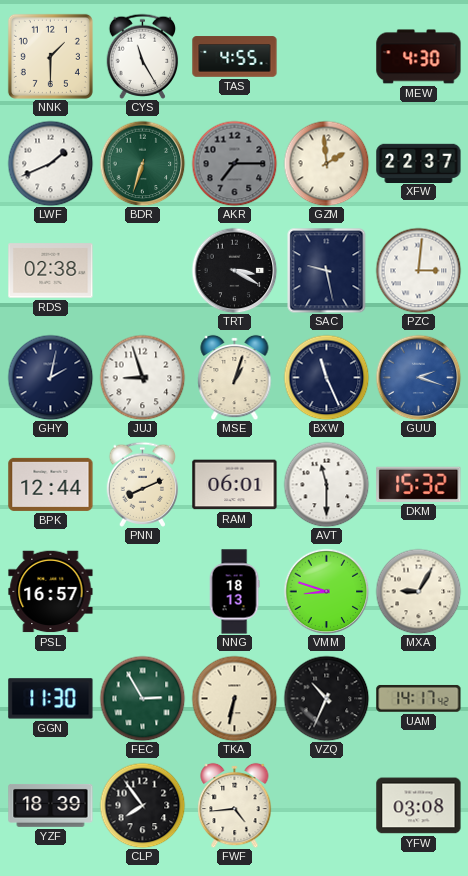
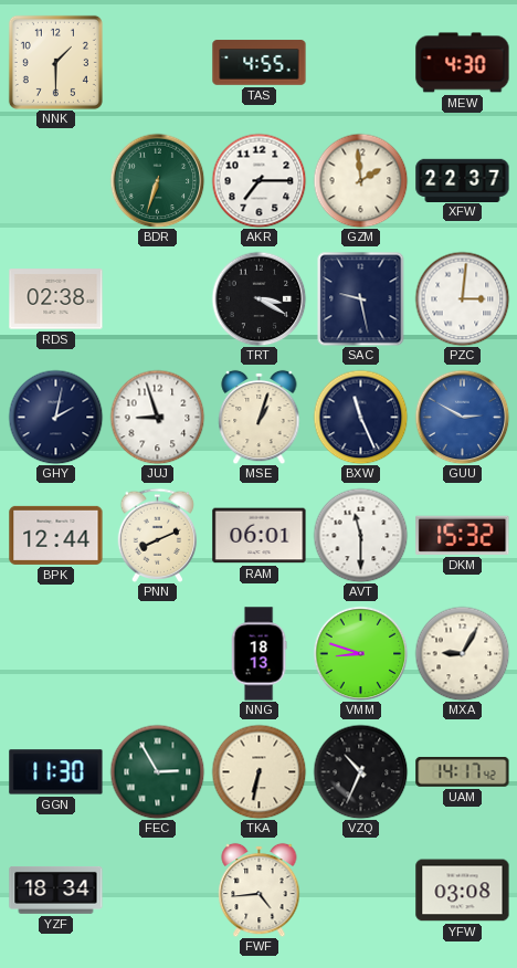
CYS: 11:25 -> none
LWF: 1:41 -> none
AKR dial: grey -> white
GUU: 2:18 -> 2:50
PSL: 16:57 -> none
YZF: 18:39 -> 18:34
CLP: 7:54 -> none
